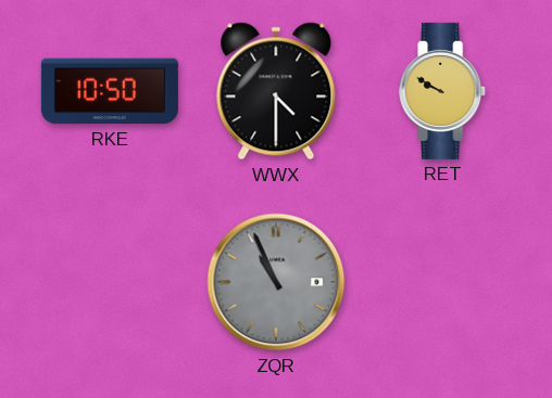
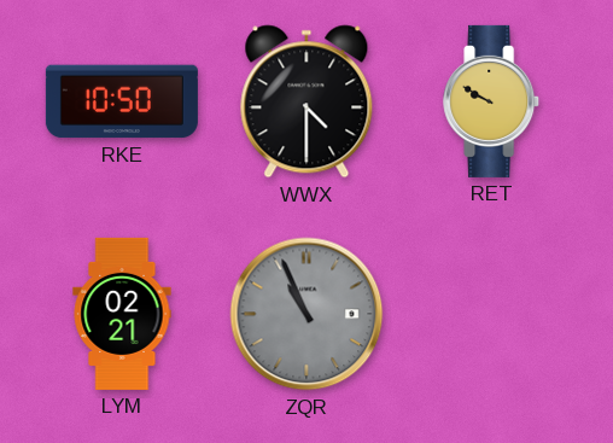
LYM: none -> 02:21
